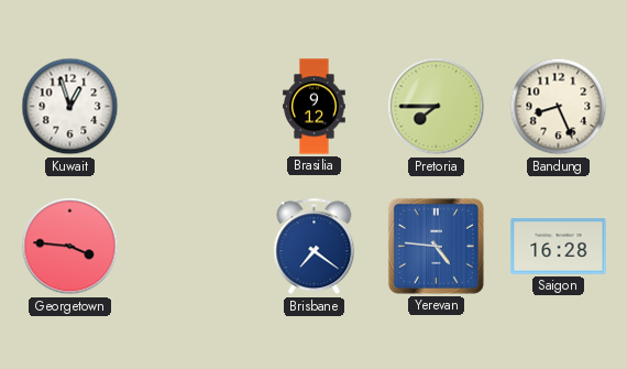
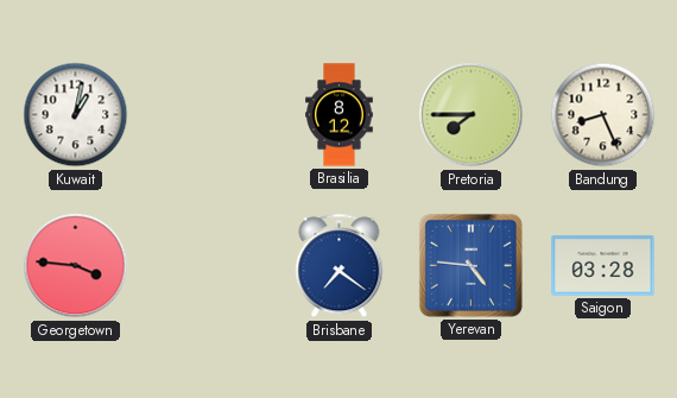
Kuwait: 12:57 -> 1:02
Brasilia: 9:12 -> 8:12
Saigon: 16:28 -> 03:28
